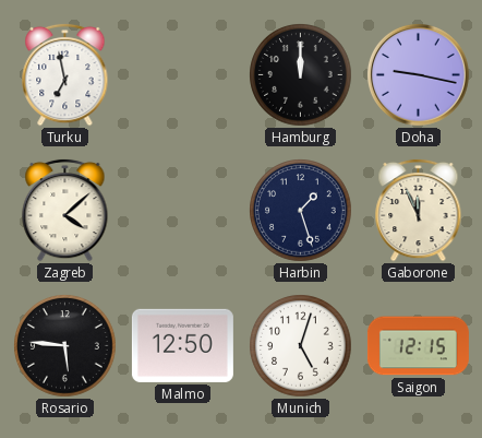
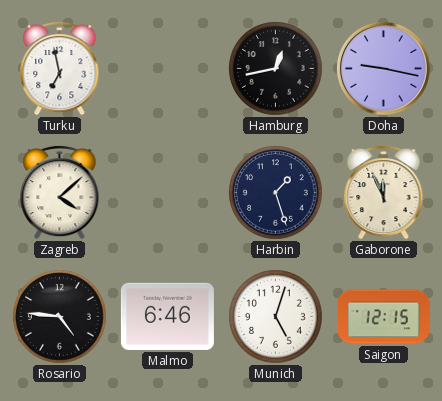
Hamburg: 12:00 -> 12:43
Rosario: 5:46 -> 4:46
Malmo: 12:50 -> 6:46
